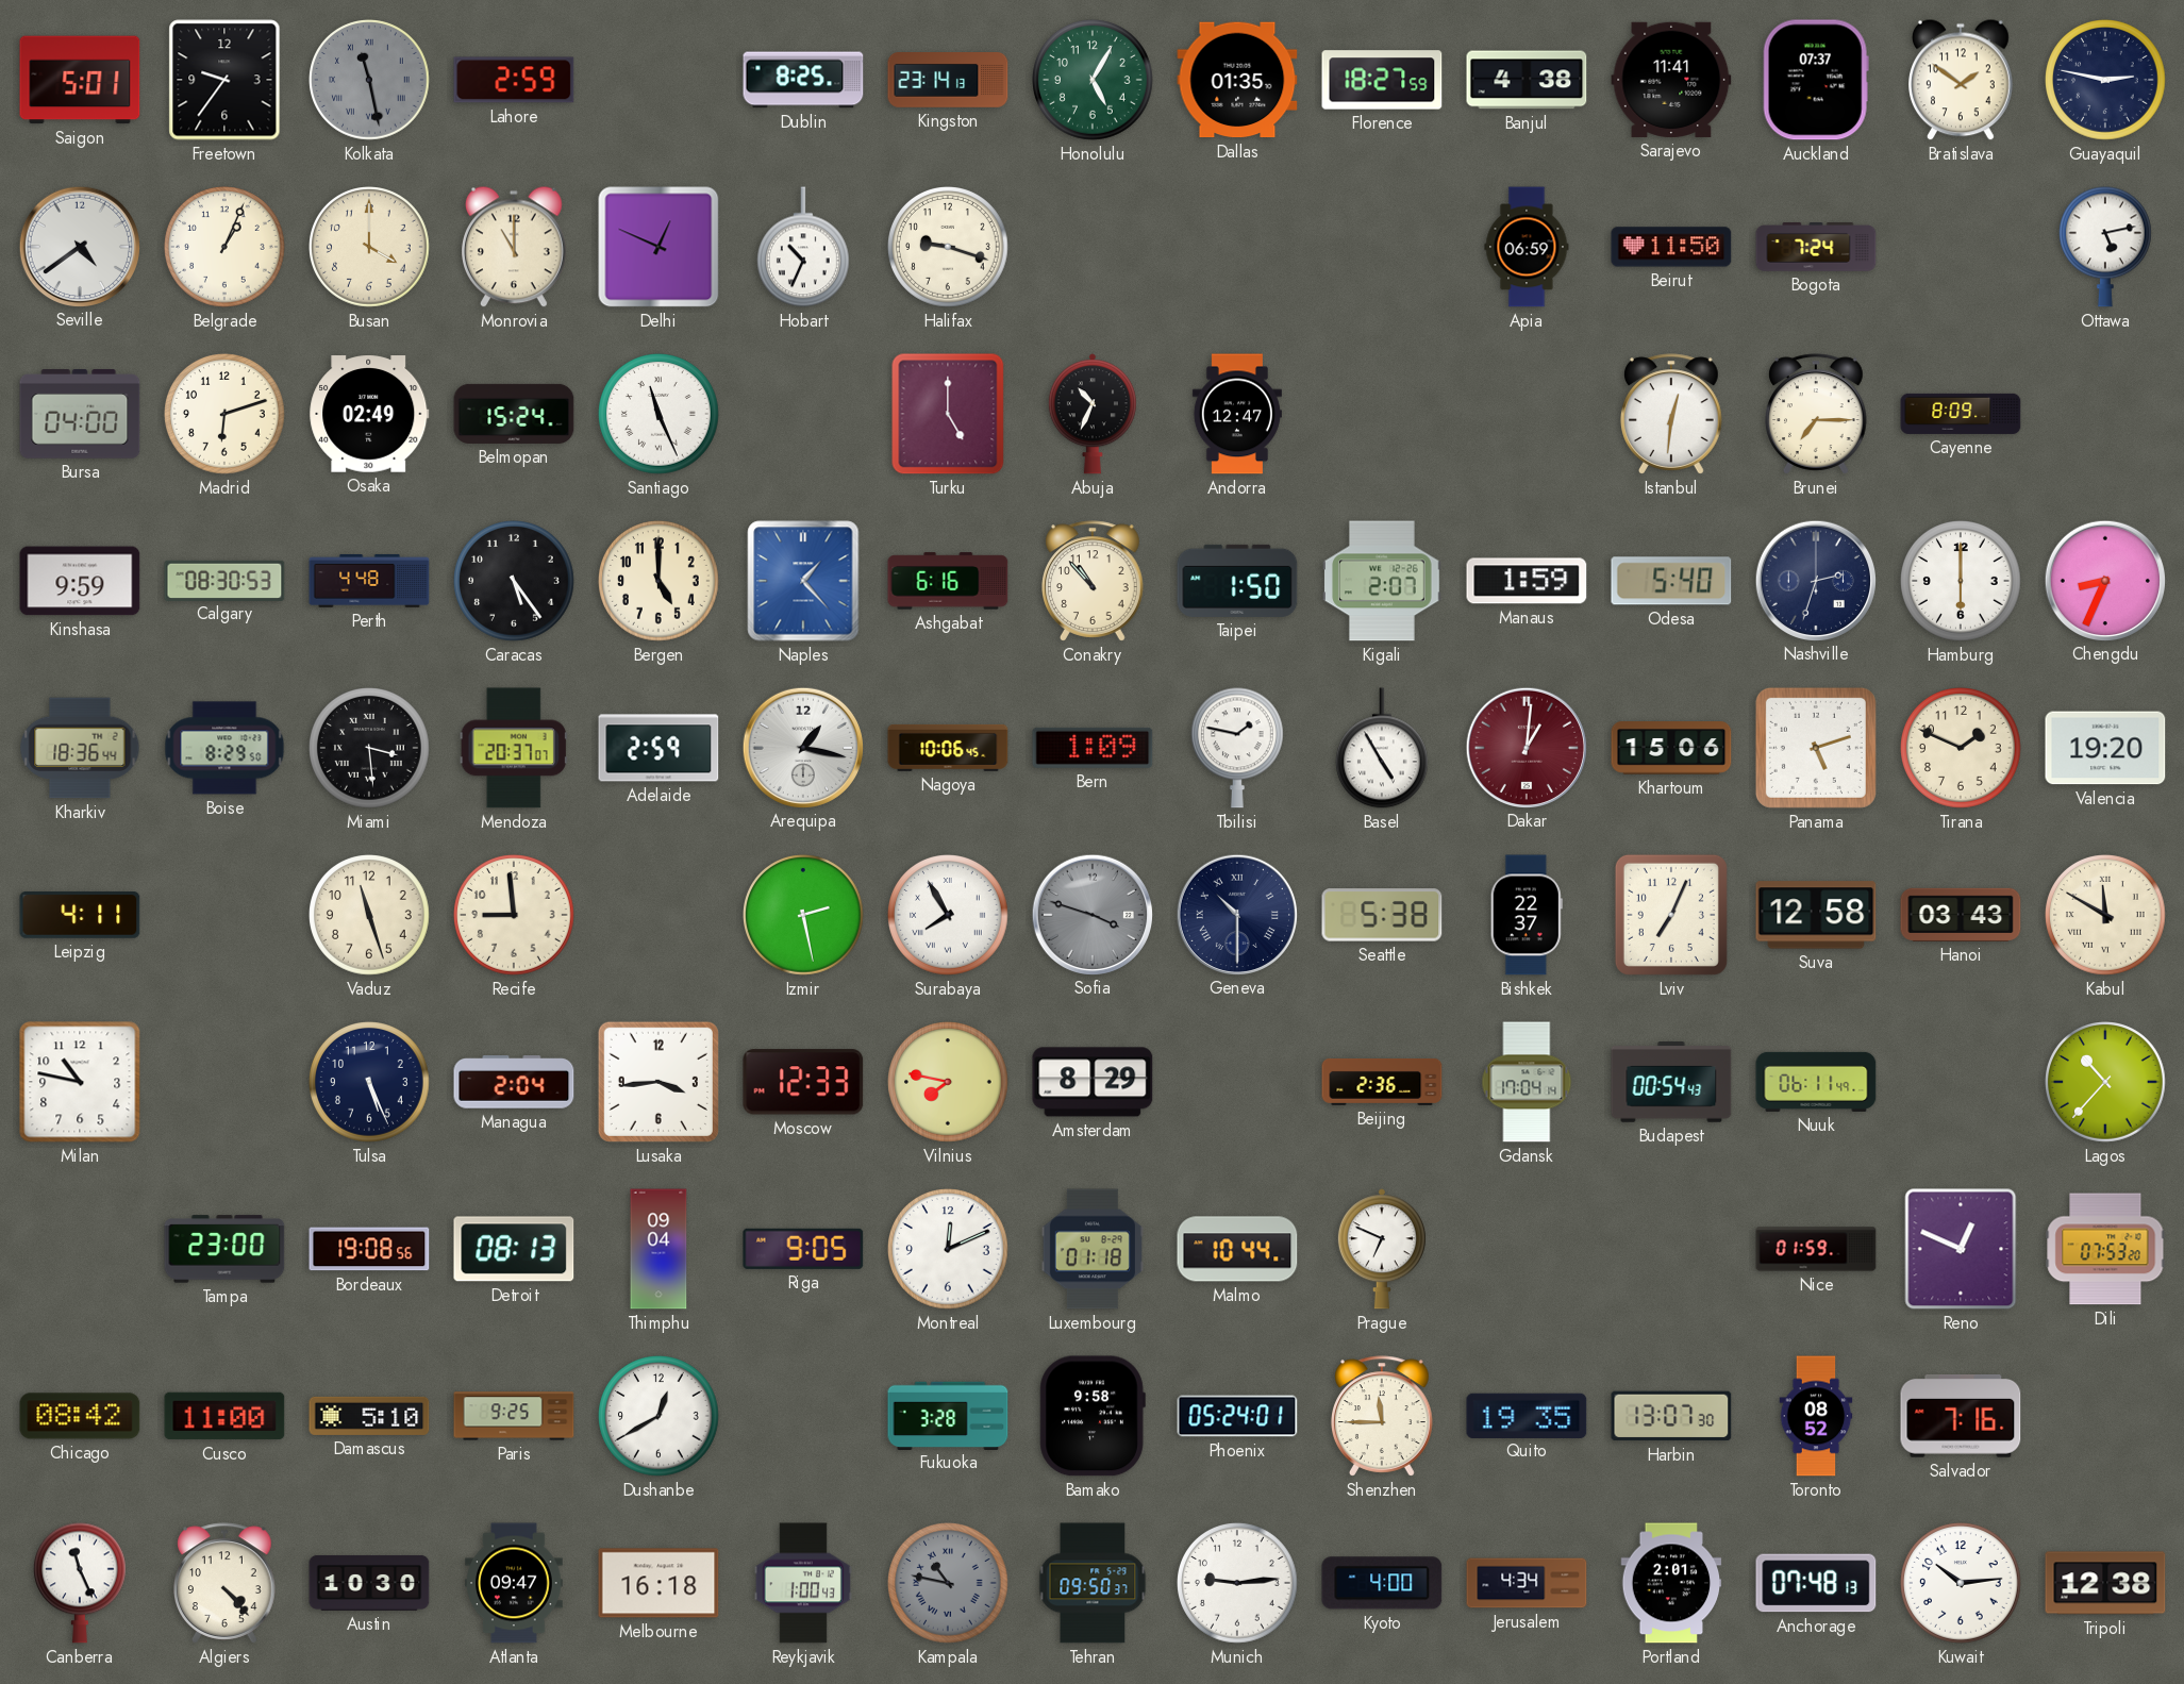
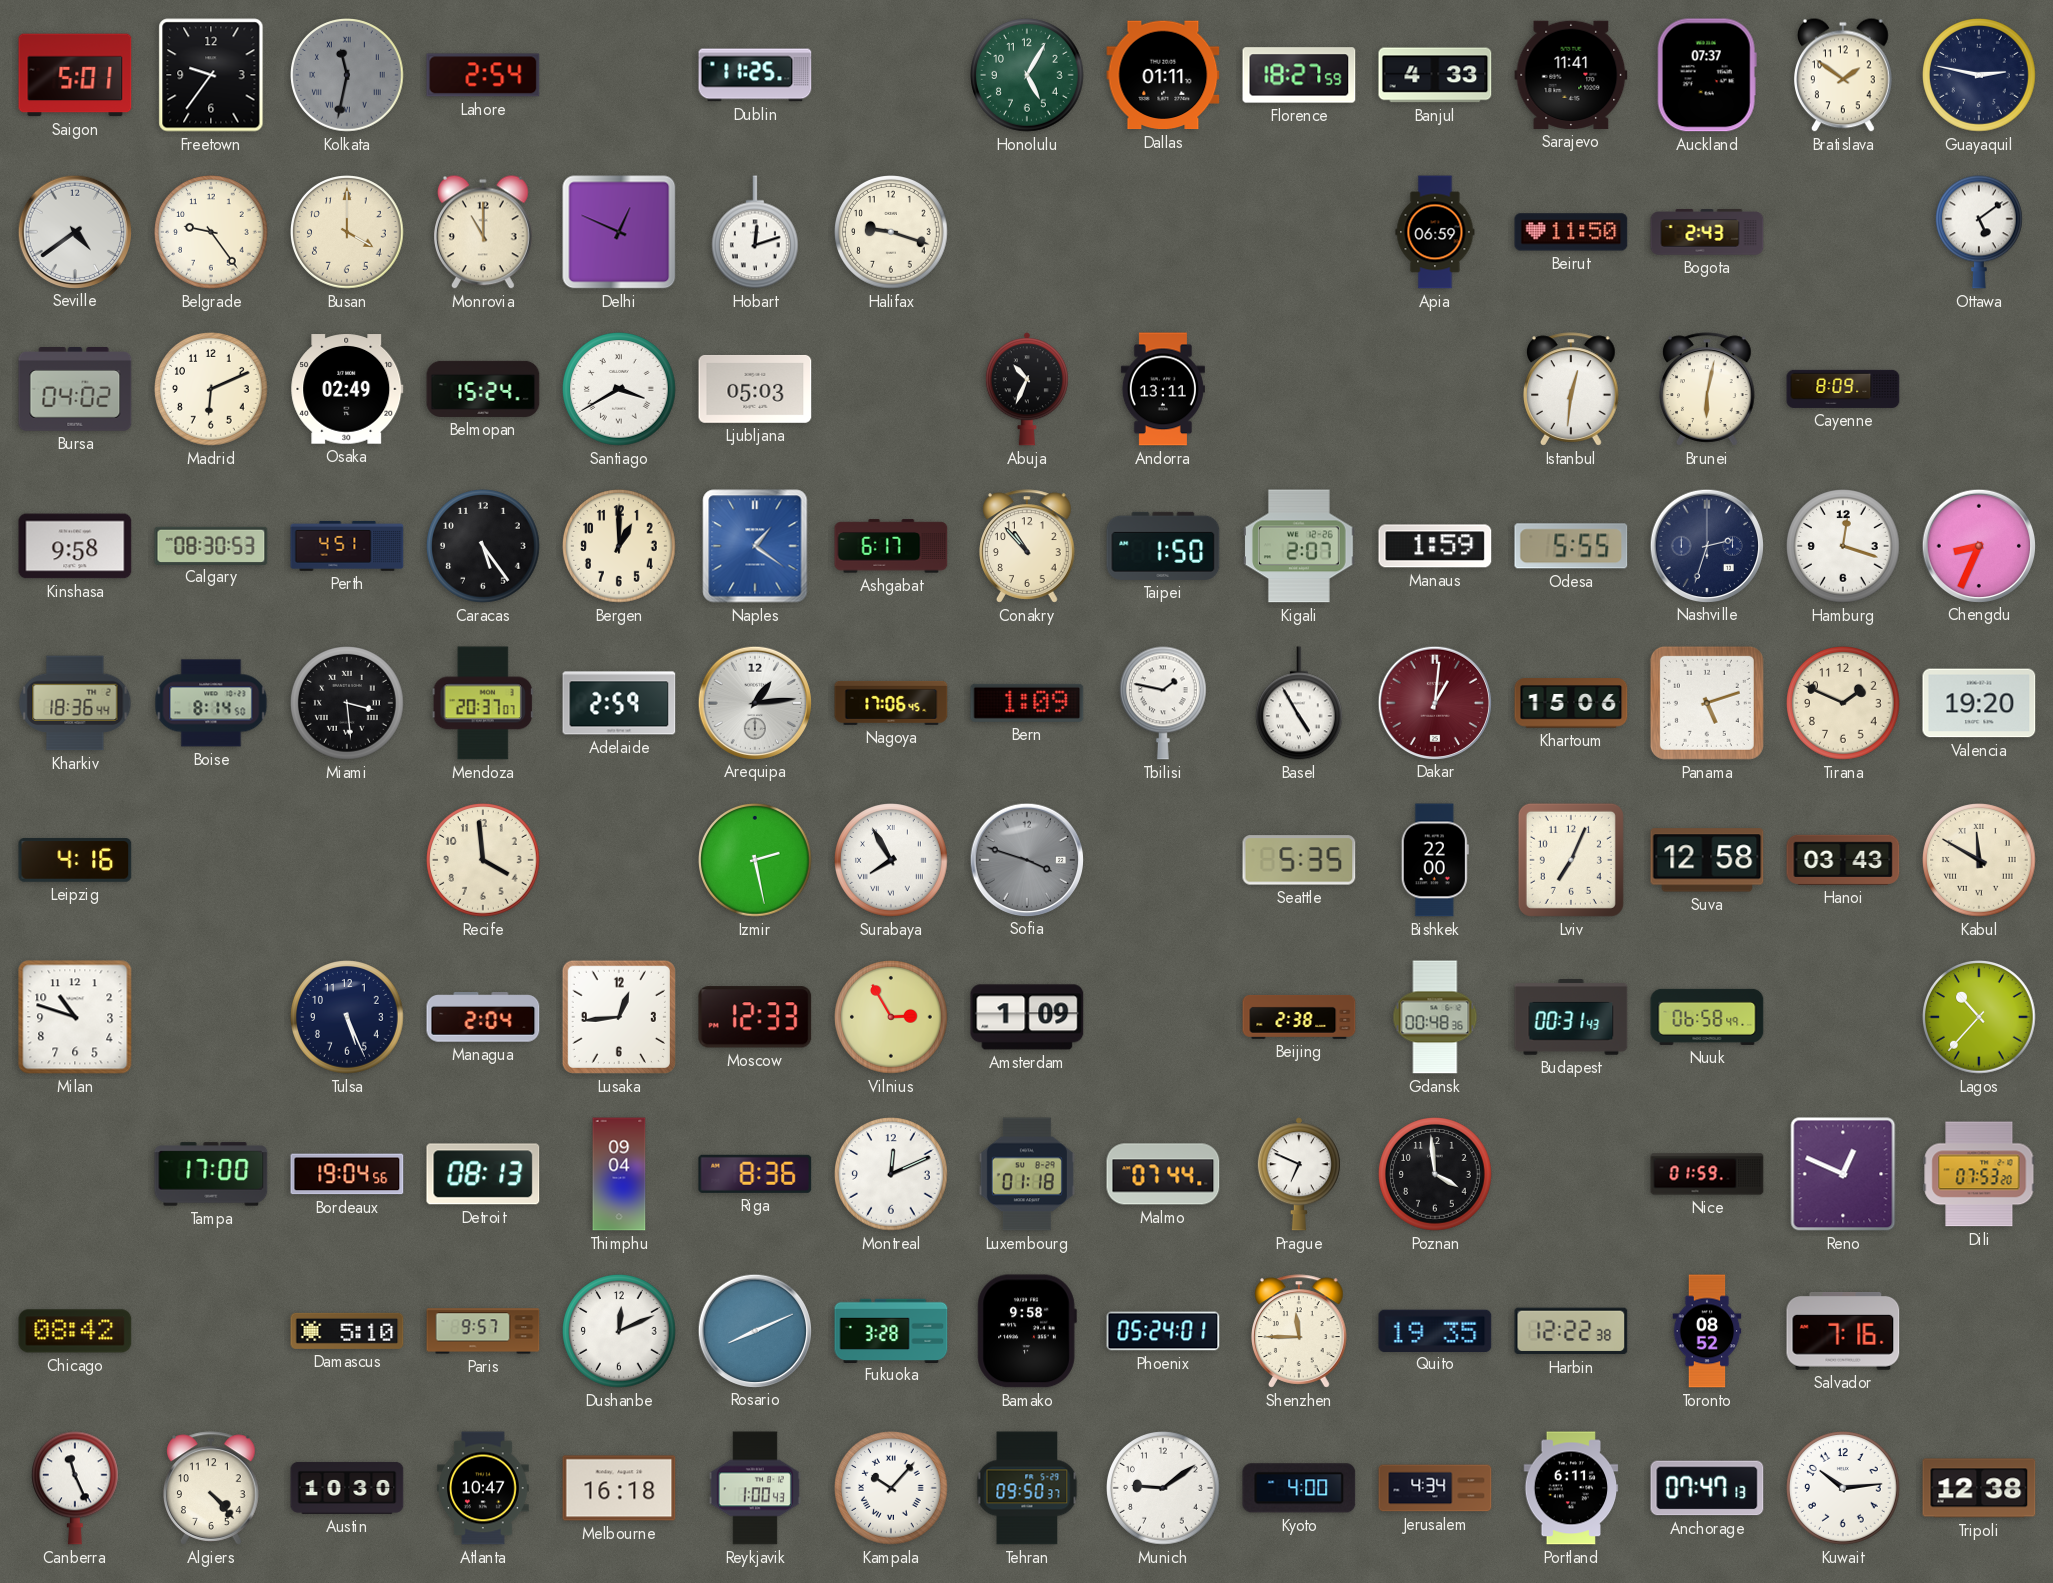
Kolkata: 11:28 -> 11:32
Lahore: 2:59 -> 2:54
Dublin: 8:25 -> 11:25
Kingston: 23:14 -> none
Dallas: 01:35 -> 01:11
Banjul: 4:38 -> 4:33
Belgrade: 1:04 -> 9:24
Hobart: 10:34 -> 12:12
Bogota: 7:24 -> 2:43
Ottawa: 5:13 -> 5:09
Bursa: 04:00 -> 04:02
Madrid: 6:12 -> 6:11
Santiago: 11:26 -> 3:40
Ljubljana: none -> 05:03
Turku: 5:00 -> none
Andorra: 12:47 -> 13:11
Brunei: 7:15 -> 6:02
Kinshasa: 9:59 -> 9:58
Perth: 4:48 -> 4:51
Bergen: 5:00 -> 1:00
Naples: 1:23 -> 1:21
Ashgabat: 6:16 -> 6:17
Odesa: 5:40 -> 5:55
Hamburg: 6:00 -> 12:18
Boise: 8:29 -> 8:14
Arequipa: 1:17 -> 1:14
Nagoya: 10:06 -> 17:06
Leipzig: 4:11 -> 4:16
Vaduz: 11:27 -> none
Recife: 8:59 -> 3:59
Geneva: 10:30 -> none
Seattle: 5:38 -> 5:35
Bishkek: 22:37 -> 22:00
Milan: 10:47 -> 10:48
Lusaka: 3:44 -> 12:44
Vilnius: 7:47 -> 2:55
Amsterdam: 8:29 -> 1:09
Beijing: 2:36 -> 2:38
Gdansk: 17:04 -> 00:48
Budapest: 00:54 -> 00:31
Nuuk: 06:11 -> 06:58
Tampa: 23:00 -> 17:00
Bordeaux: 19:08 -> 19:04
Riga: 9:05 -> 8:36
Malmo: 10:44 -> 07:44
Poznan: none -> 3:59
Cusco: 11:00 -> none
Paris: 9:25 -> 9:57
Dushanbe: 12:40 -> 12:11
Rosario: none -> 8:11
Harbin: 13:07 -> 12:22
Atlanta: 09:47 -> 10:47
Kampala: 10:47 -> 10:07
Kampala dial: grey -> white
Munich: 9:14 -> 9:09
Portland: 2:01 -> 6:11
Anchorage: 07:48 -> 07:47
